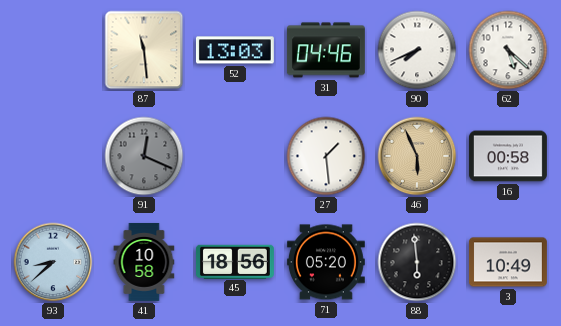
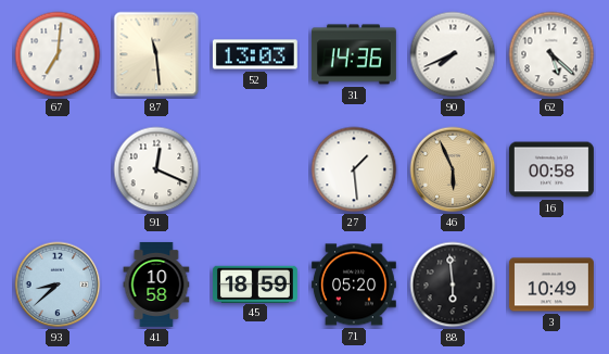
67: none -> 7:01
31: 04:46 -> 14:36
91 dial: grey -> white
45: 18:56 -> 18:59
